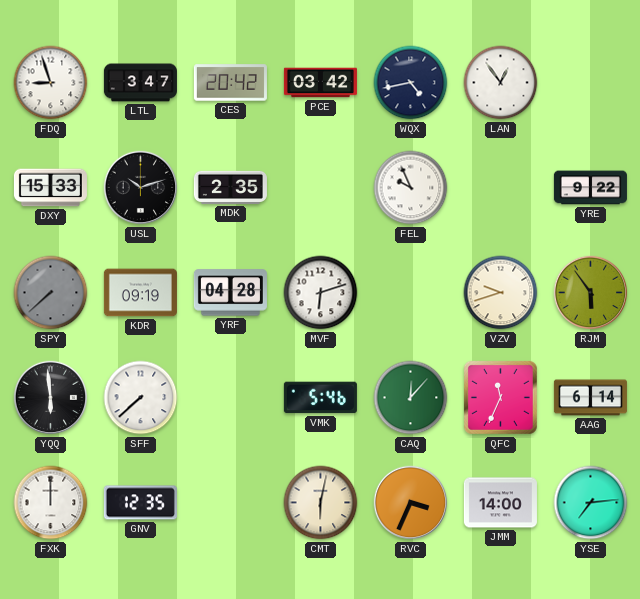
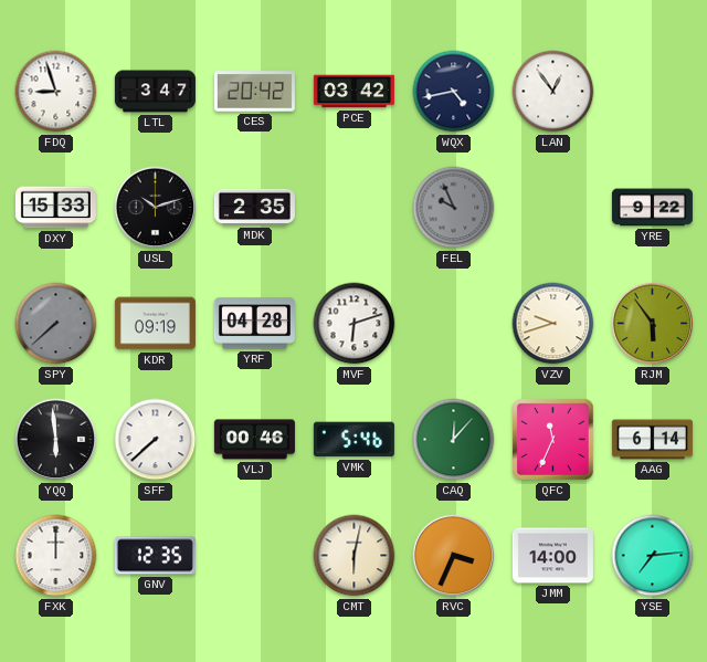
FEL dial: white -> grey
VLJ: none -> 00:46
